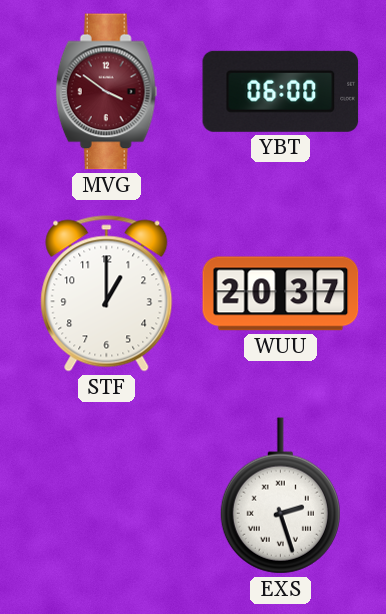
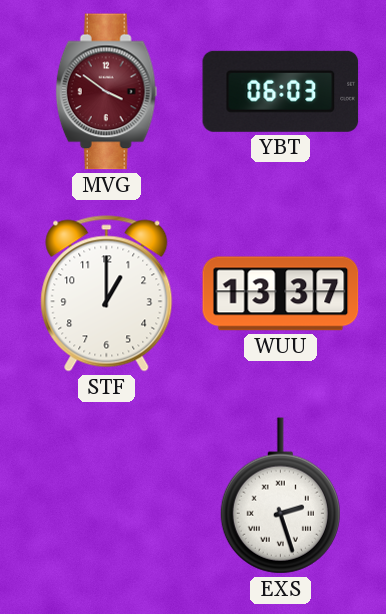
YBT: 06:00 -> 06:03
WUU: 20:37 -> 13:37
